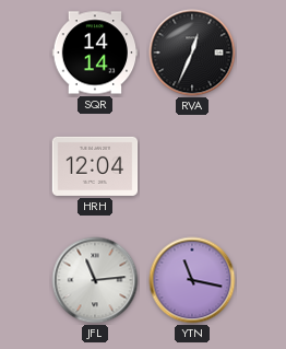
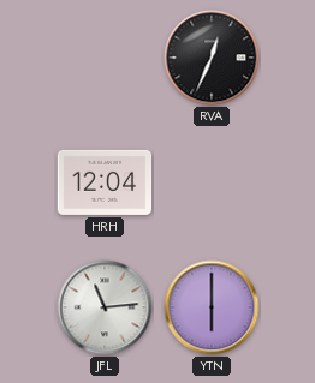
SQR: 14:14 -> none
YTN: 11:17 -> 6:00
